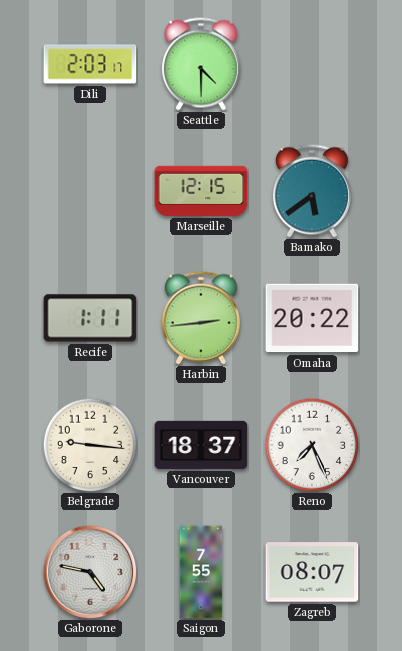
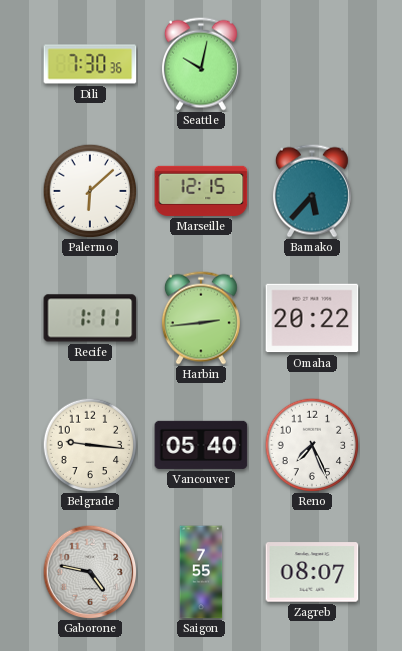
Dili: 2:03 -> 7:30
Seattle: 4:30 -> 10:02
Palermo: none -> 6:08
Bamako: 5:39 -> 5:37
Vancouver: 18:37 -> 05:40
